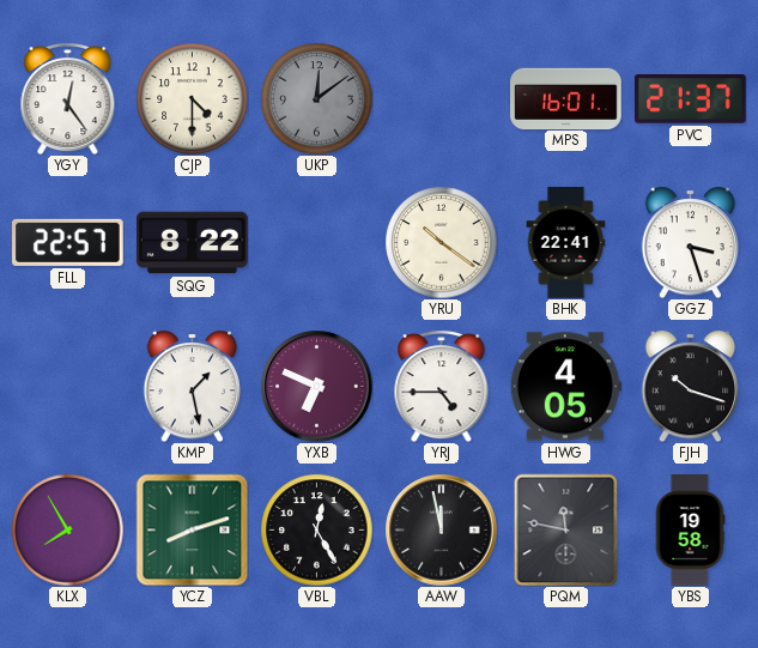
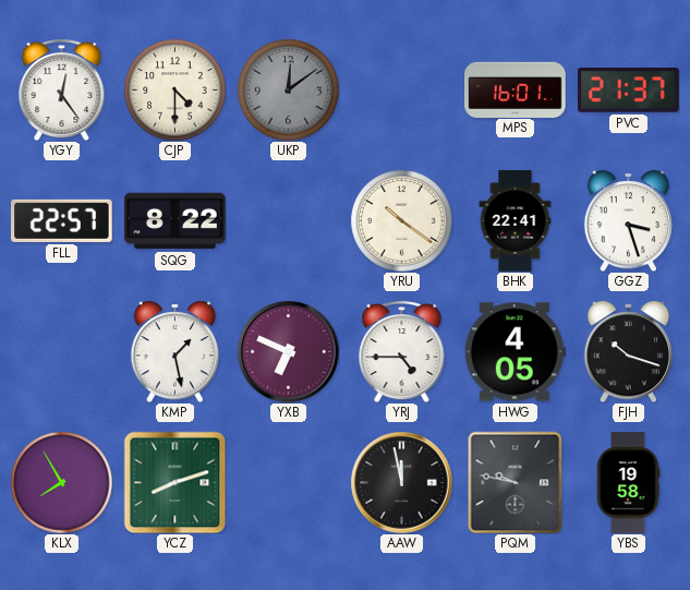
VBL: 12:25 -> none
PQM: 11:47 -> 9:47
